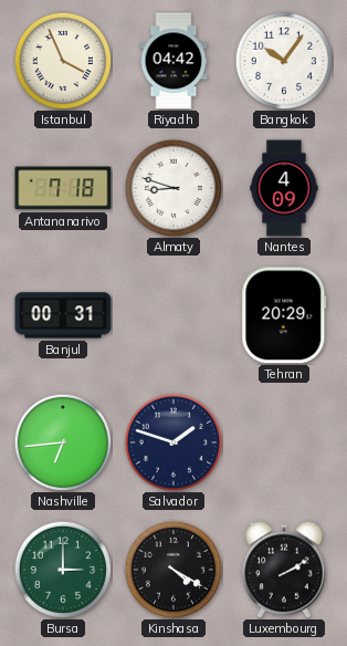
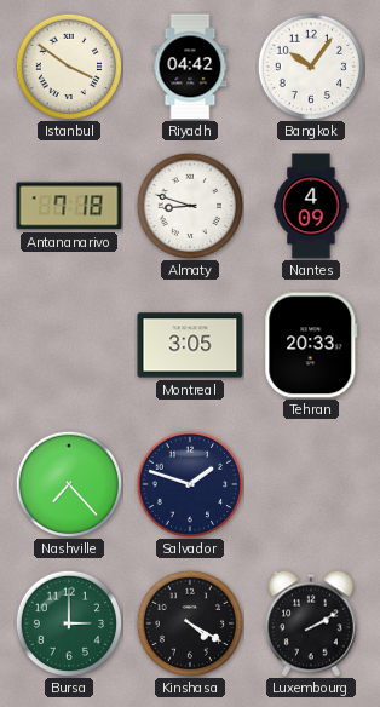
Istanbul: 3:56 -> 3:51
Banjul: 00:31 -> none
Montreal: none -> 3:05
Tehran: 20:29 -> 20:33
Nashville: 6:44 -> 7:23
